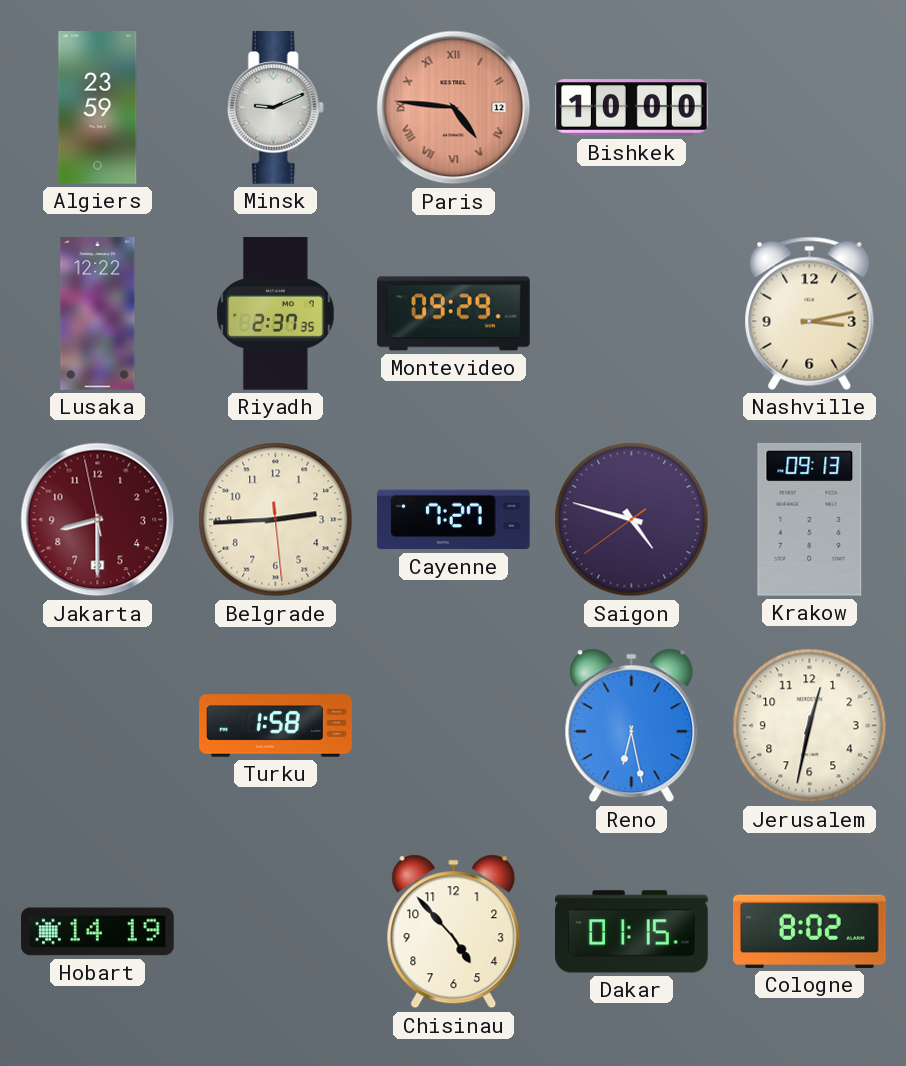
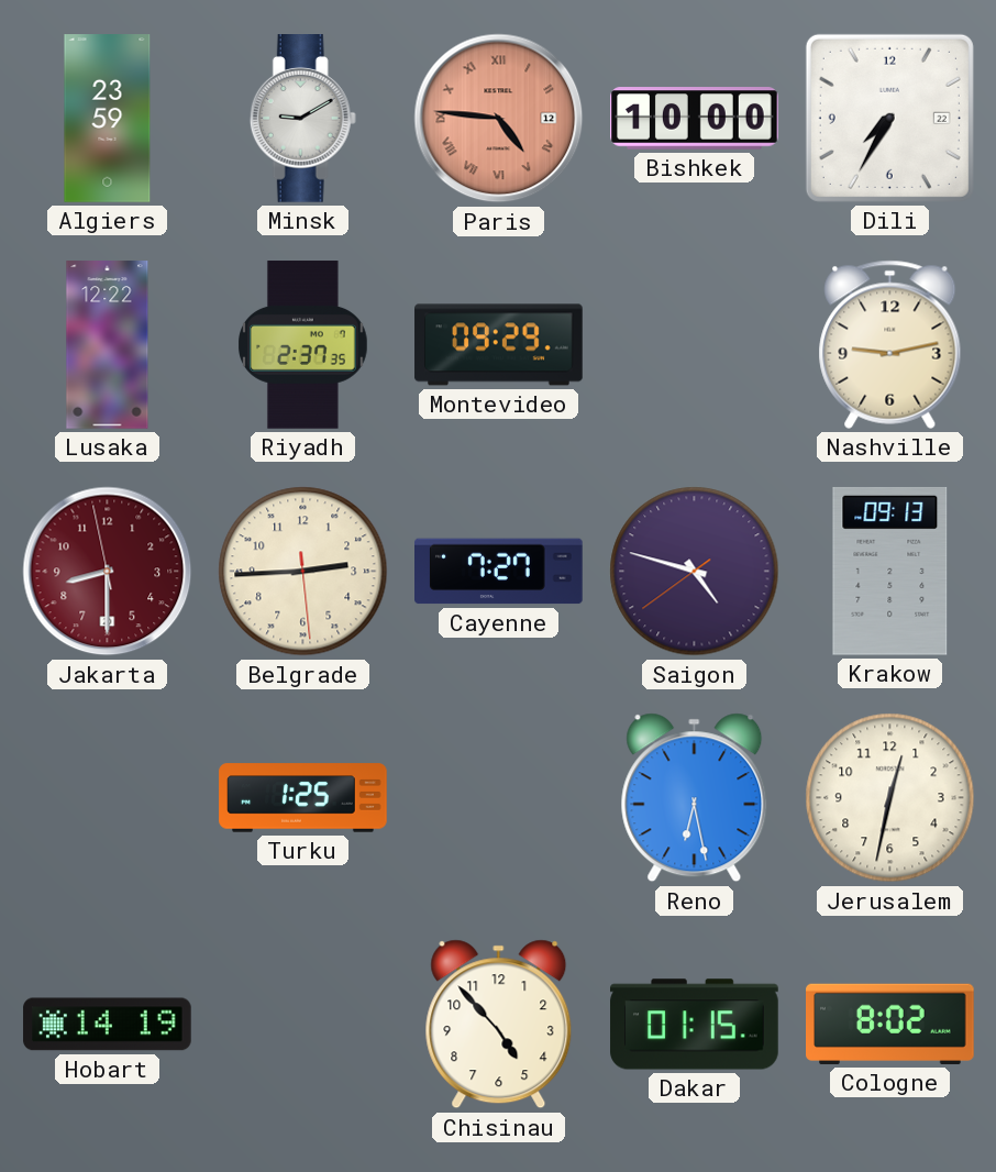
Minsk: 9:11 -> 9:10
Dili: none -> 7:35
Nashville: 3:13 -> 9:13
Turku: 1:58 -> 1:25
